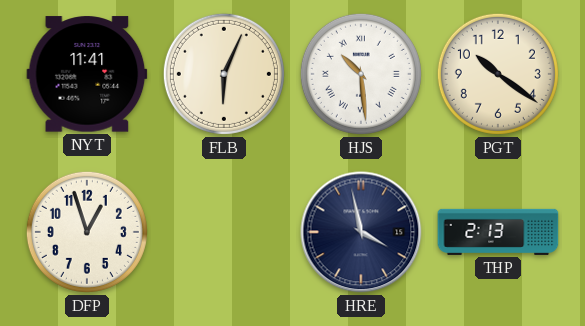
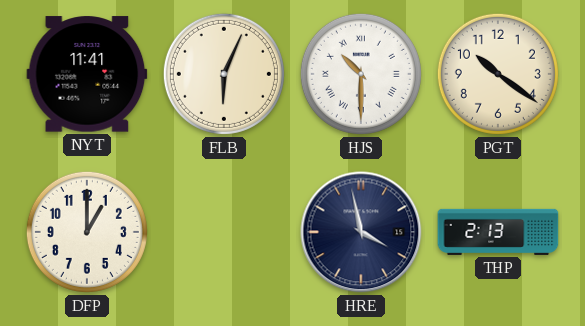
HJS: 10:29 -> 10:30
DFP: 12:57 -> 1:00
